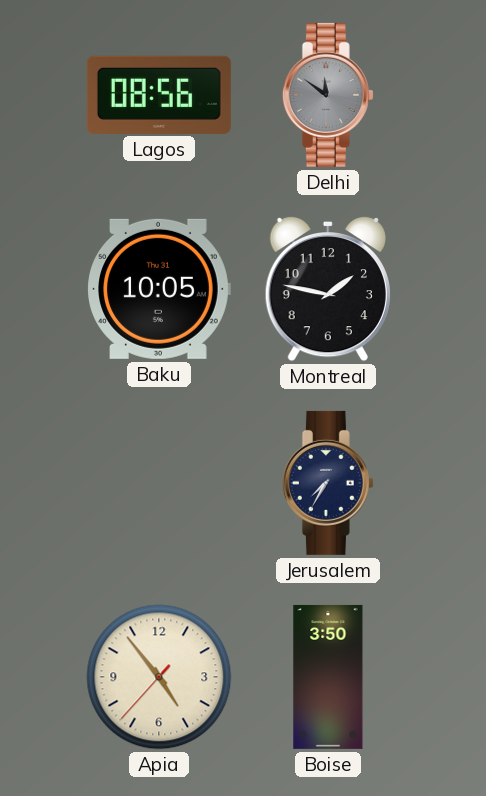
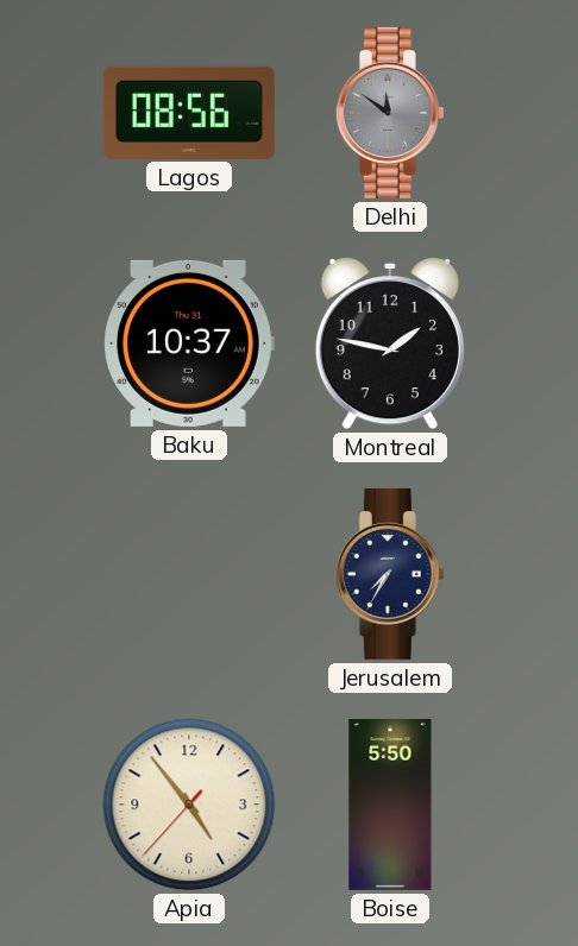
Baku: 10:05 -> 10:37
Boise: 3:50 -> 5:50
